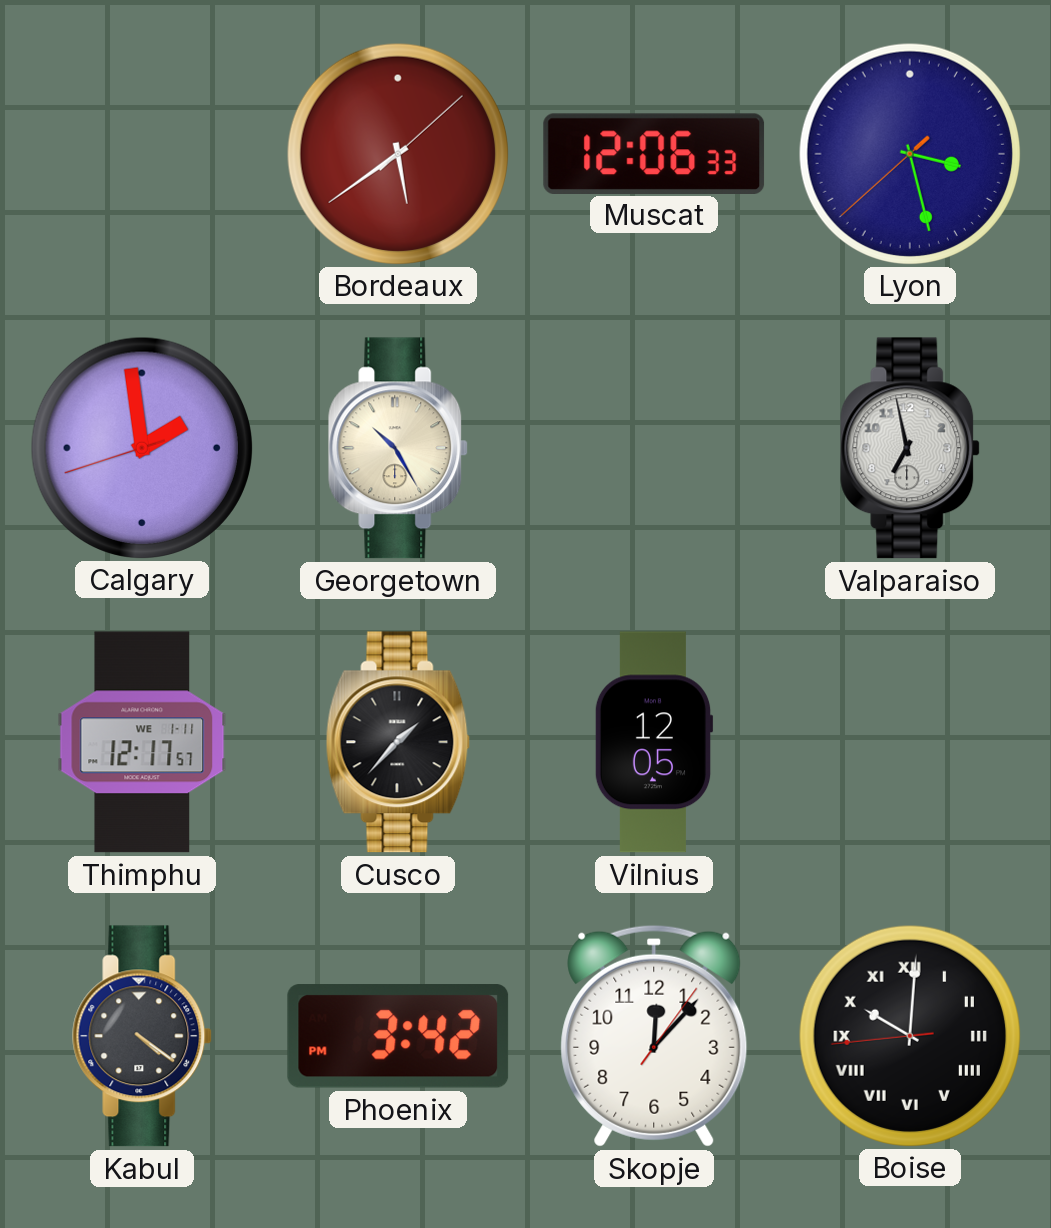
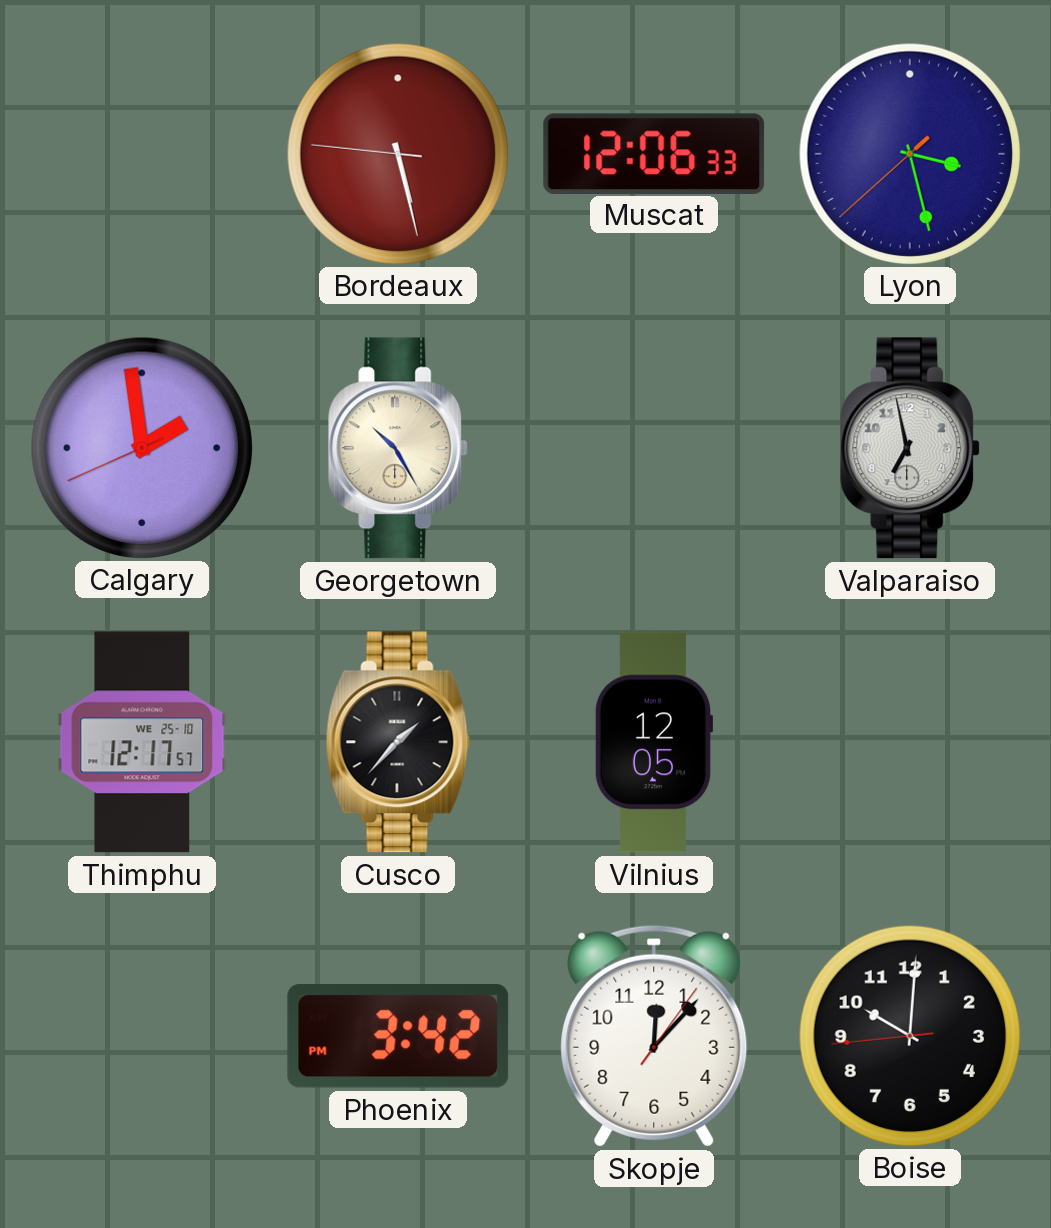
Bordeaux: 5:39 -> 5:27
Calgary: 1:58:42 -> 1:58:41
Thimphu date: WE 1-11 -> WE 25-10
Kabul: 4:21 -> none
Boise numerals: Roman -> Arabic
